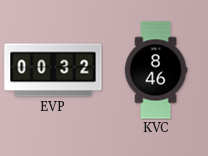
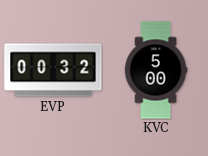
KVC: 8:46 -> 5:00
